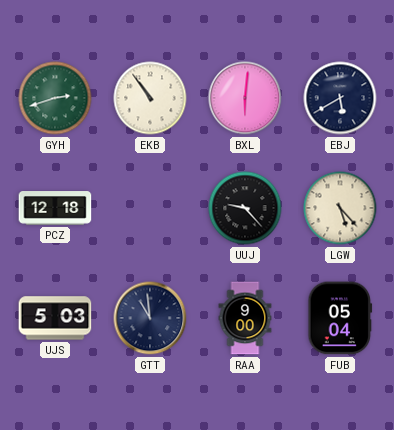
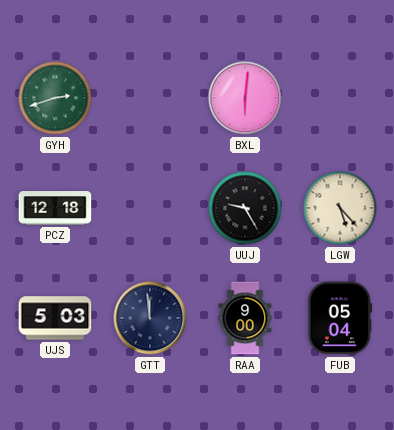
EKB: 10:54 -> none
EBJ: 5:40 -> none
UUJ: 9:23 -> 9:25
GTT: 10:59 -> 11:59
